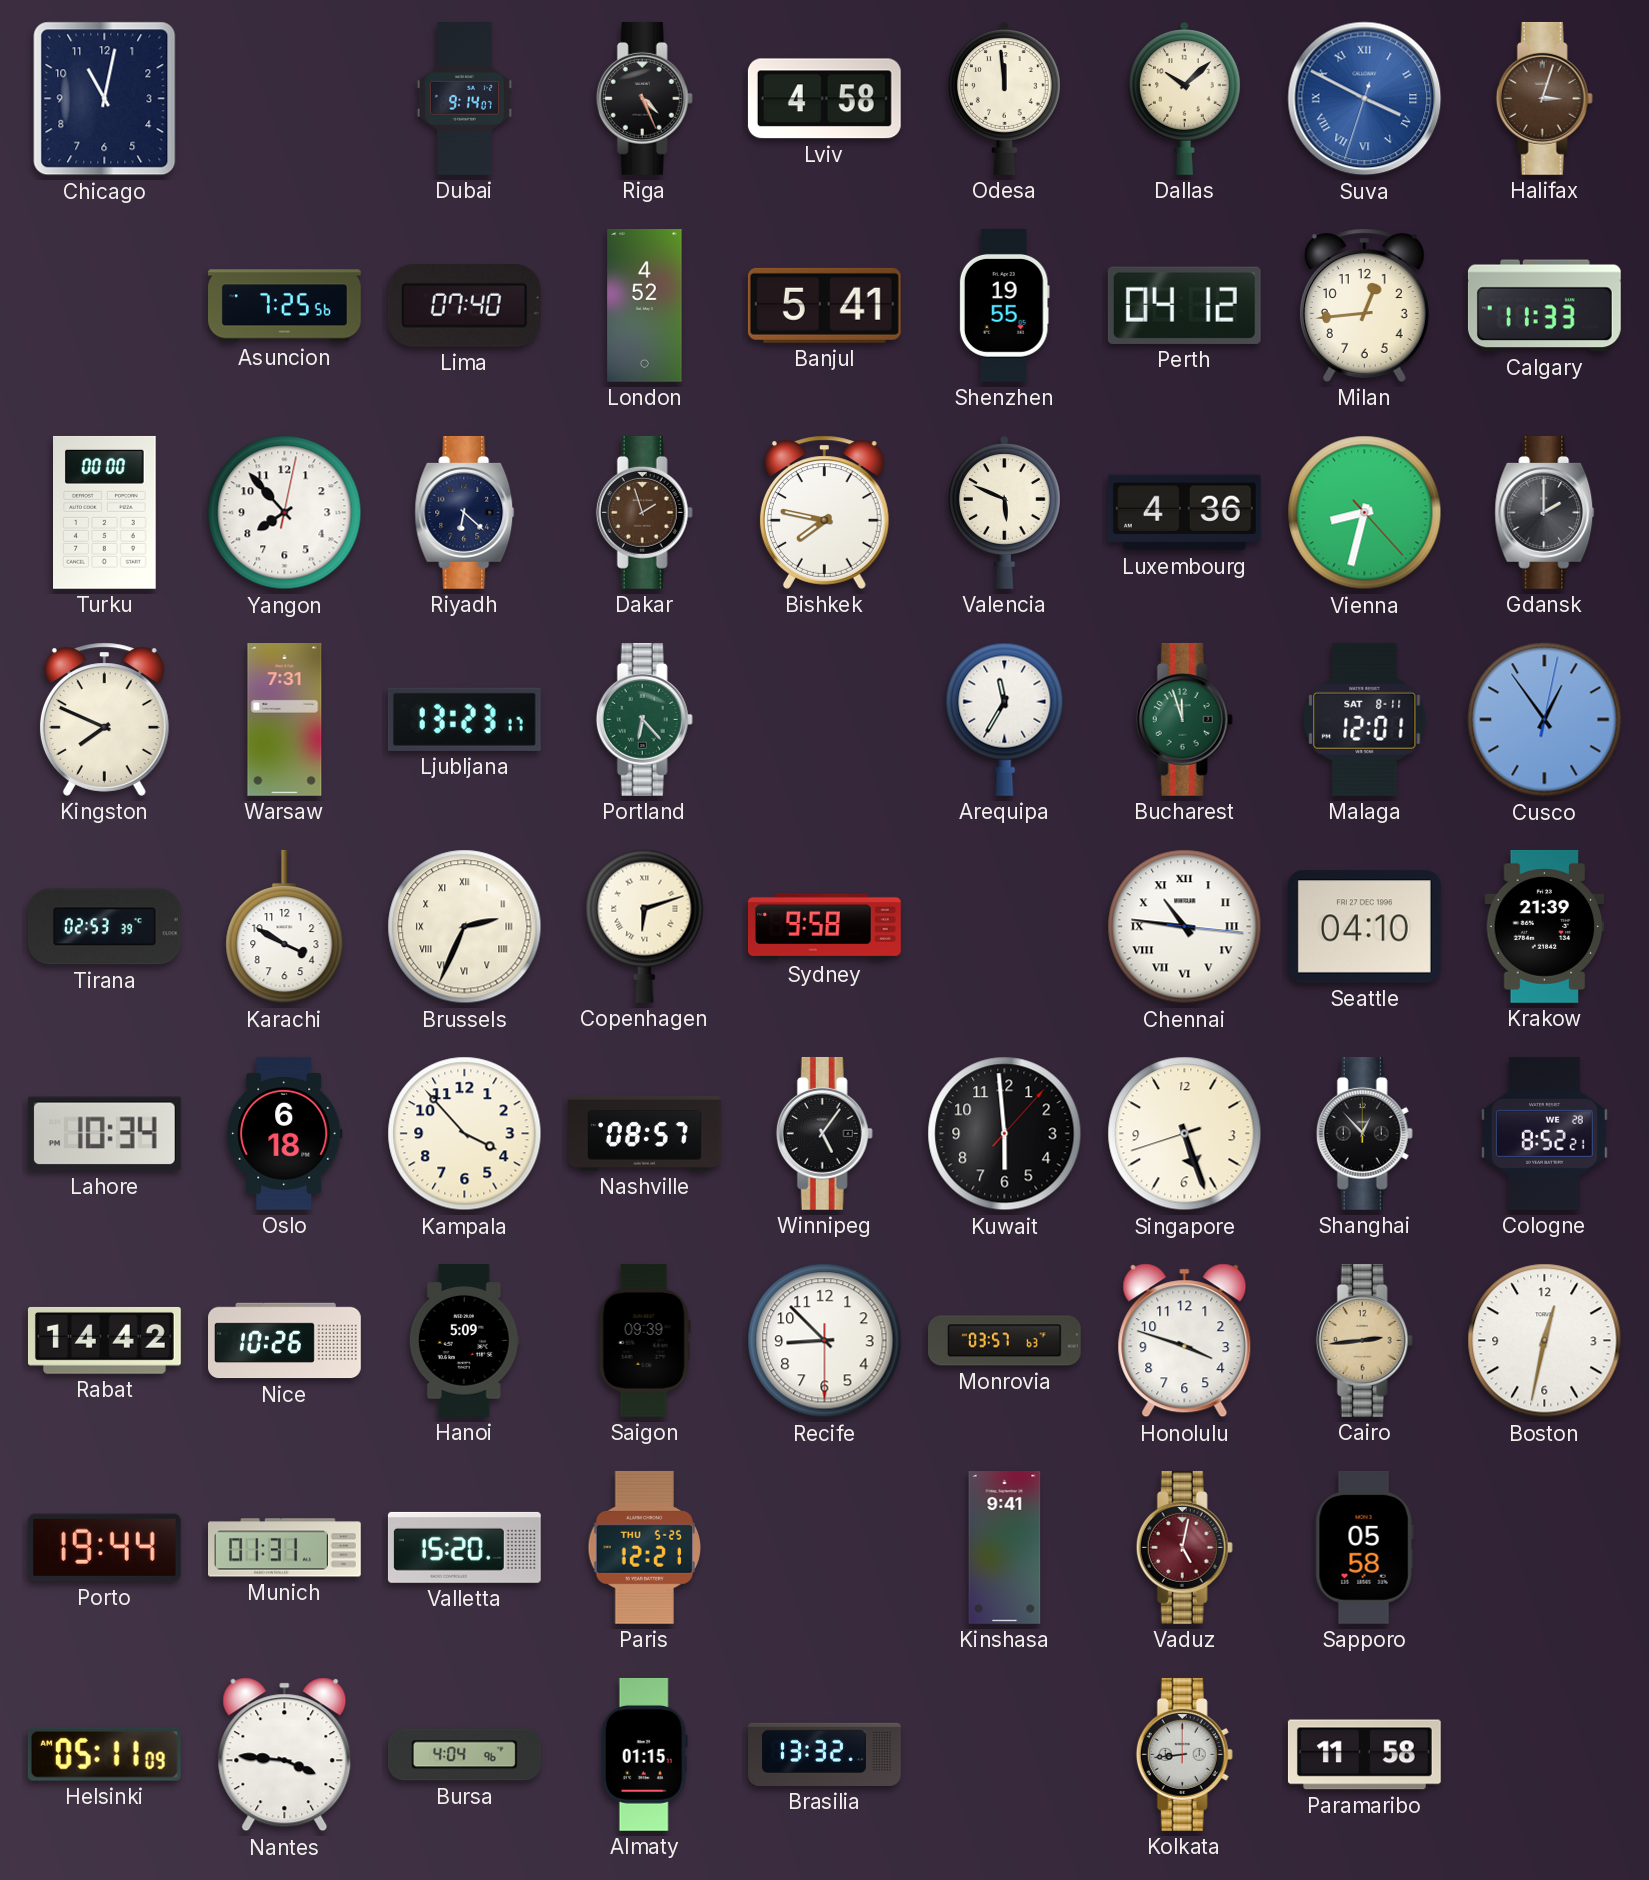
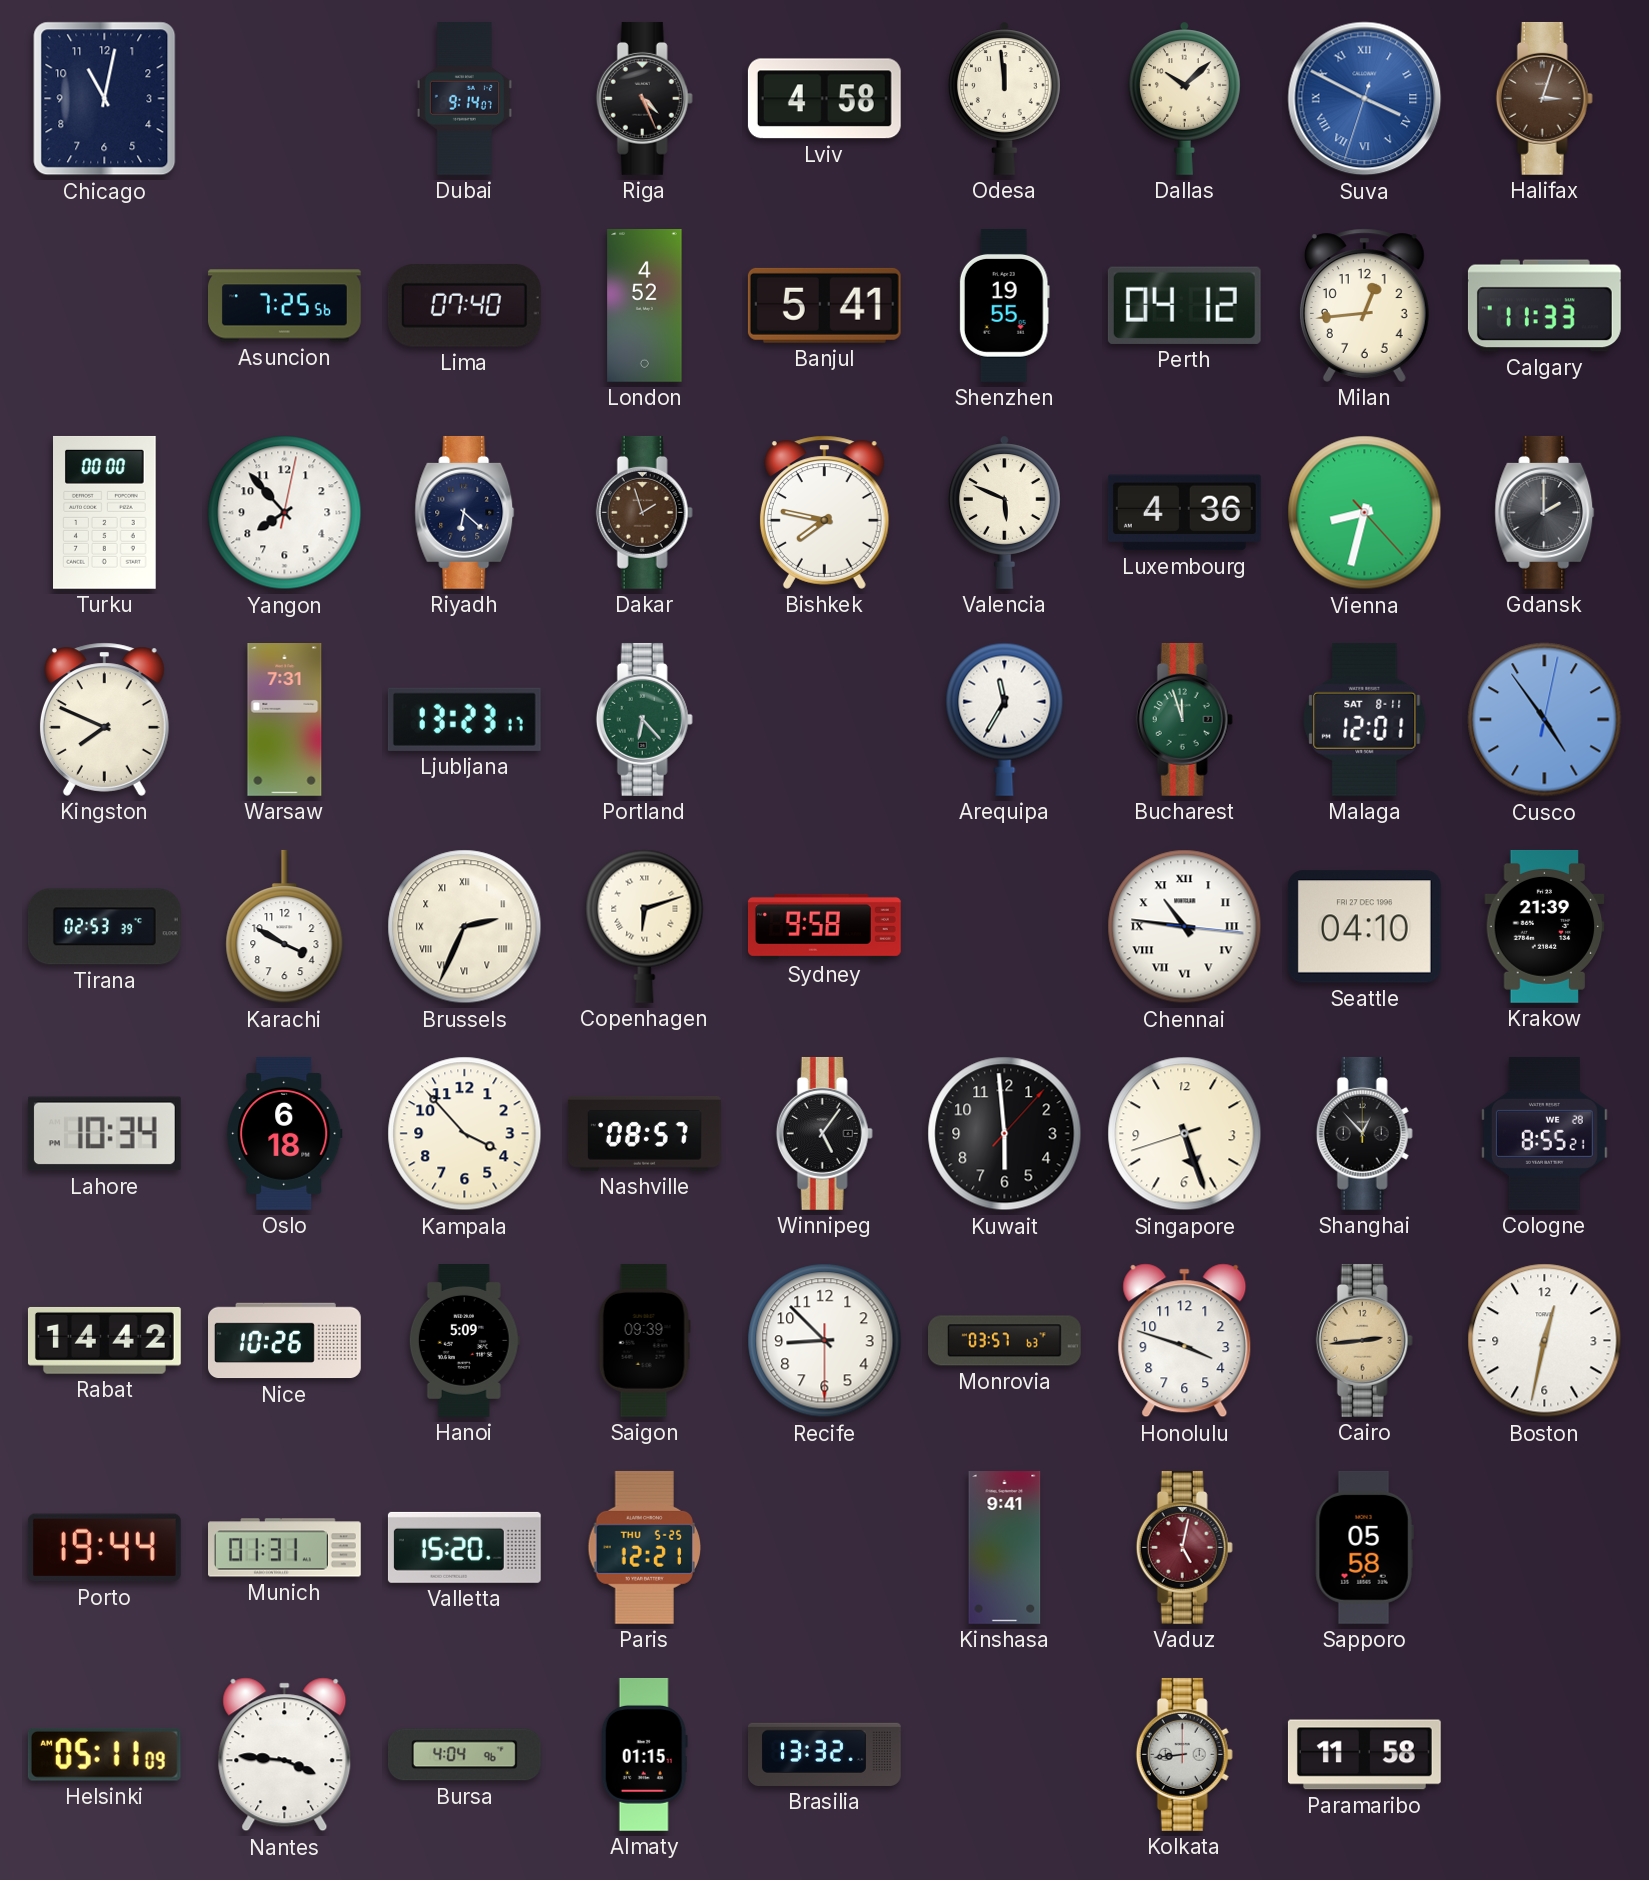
Cusco: 12:54 -> 4:54
Cologne: 8:52 -> 8:55
